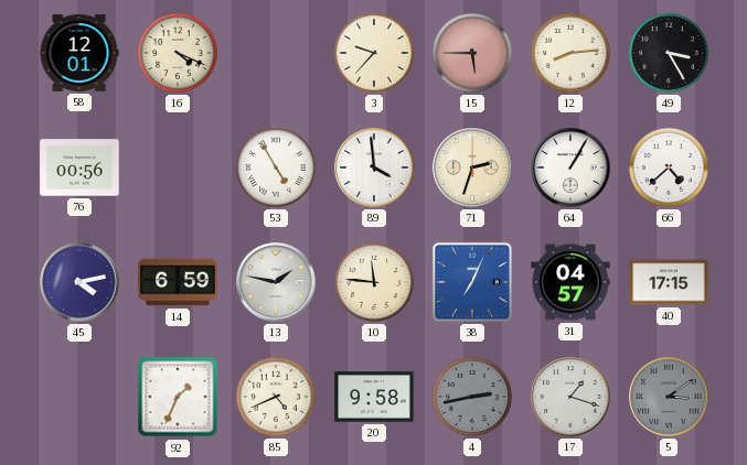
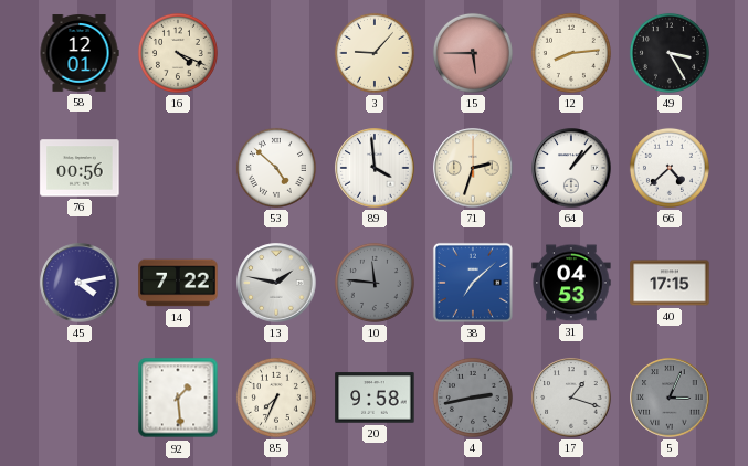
3: 9:37 -> 9:07
53: 4:55 -> 4:52
64: 1:05 -> 1:07
14: 6:59 -> 7:22
10 dial: cream -> grey
38: 7:04 -> 7:08
31: 04:57 -> 04:53
92: 1:34 -> 1:29
85: 4:41 -> 7:34
5: 3:09 -> 3:04
